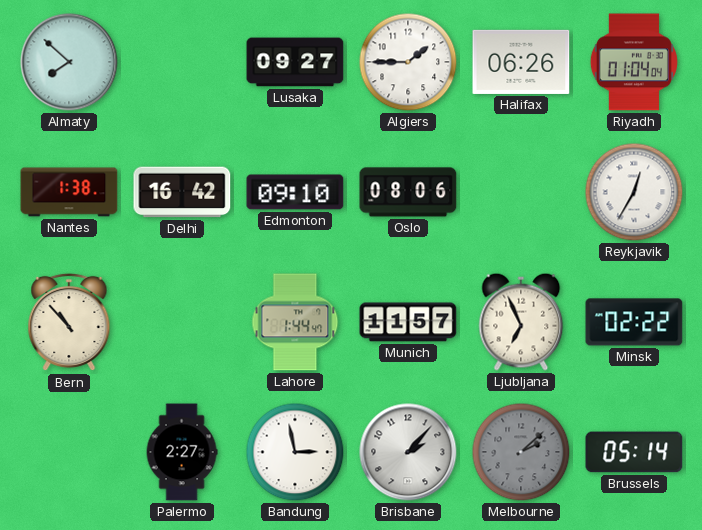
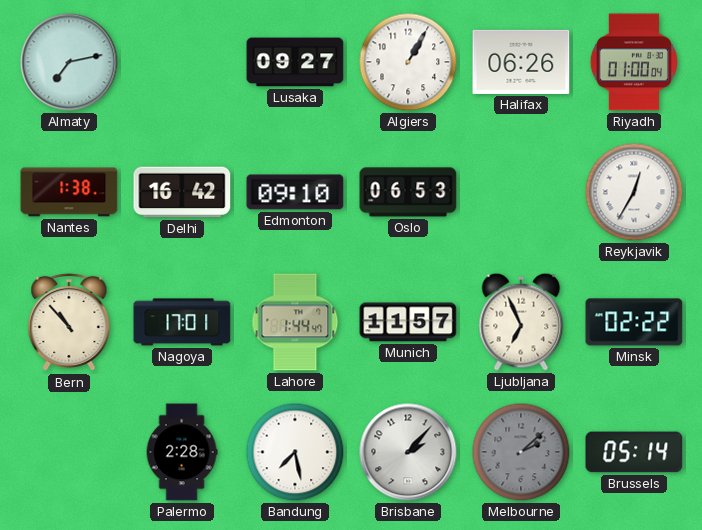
Almaty: 7:52 -> 7:13
Algiers: 1:45 -> 1:05
Riyadh: 01:04 -> 01:00
Oslo: 08:06 -> 06:53
Nagoya: none -> 17:01
Palermo: 2:27 -> 2:28
Bandung: 2:58 -> 7:28
